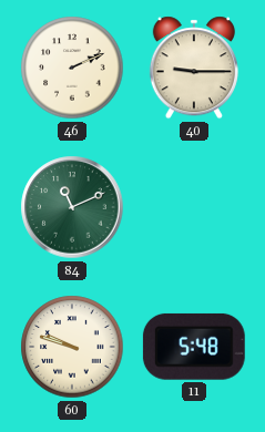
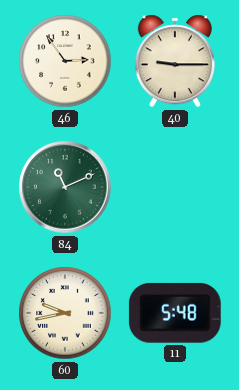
46: 2:11 -> 2:54
60: 9:48 -> 9:43
